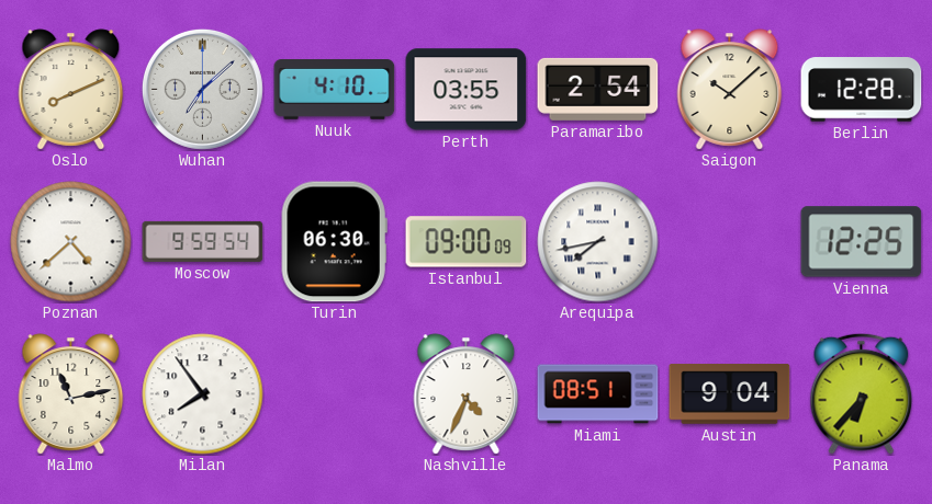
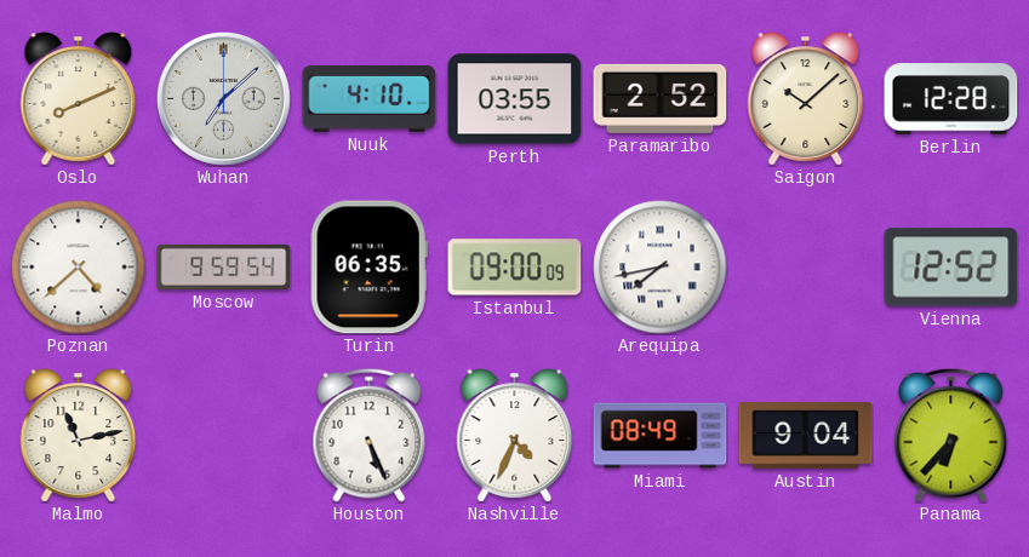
Paramaribo: 2:54 -> 2:52
Turin: 06:30 -> 06:35
Vienna: 12:25 -> 12:52
Milan: 7:54 -> none
Houston: none -> 5:26
Miami: 08:51 -> 08:49
